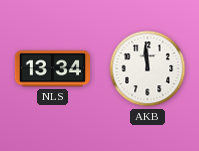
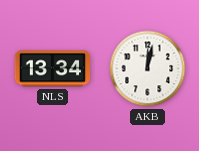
AKB: 11:59 -> 12:02
